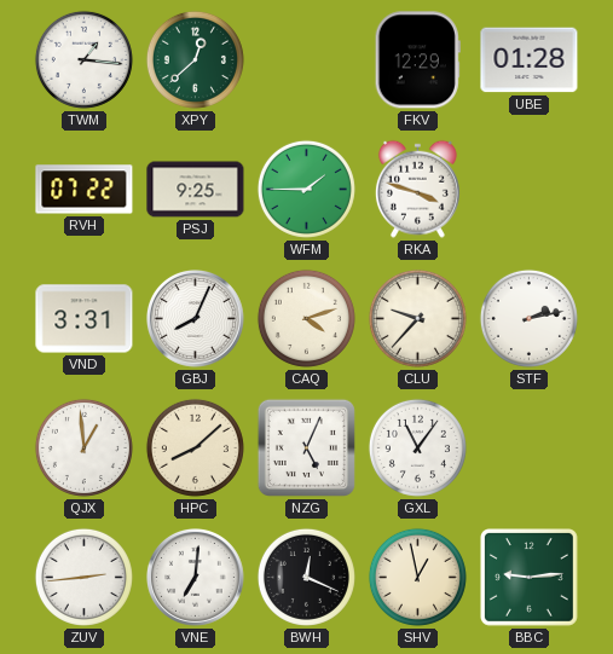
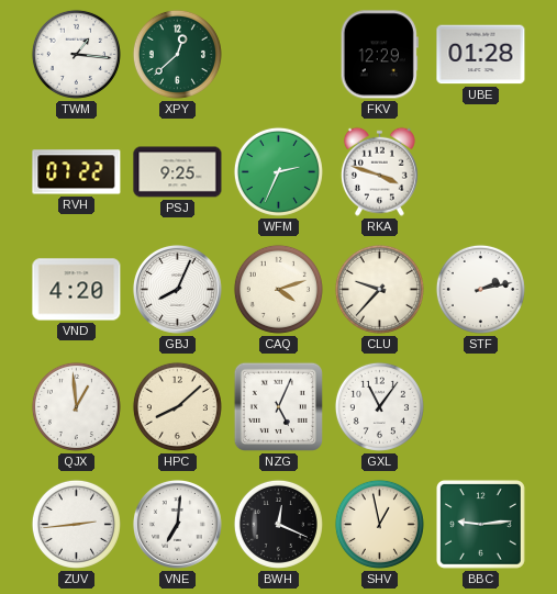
WFM: 1:45 -> 2:34
VND: 3:31 -> 4:20
